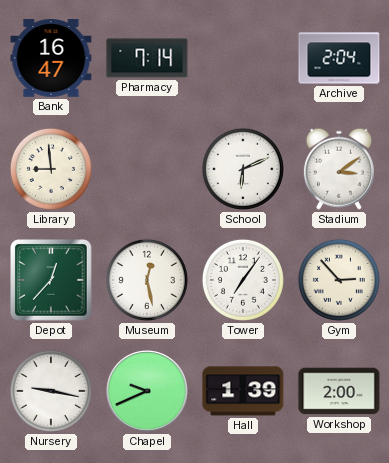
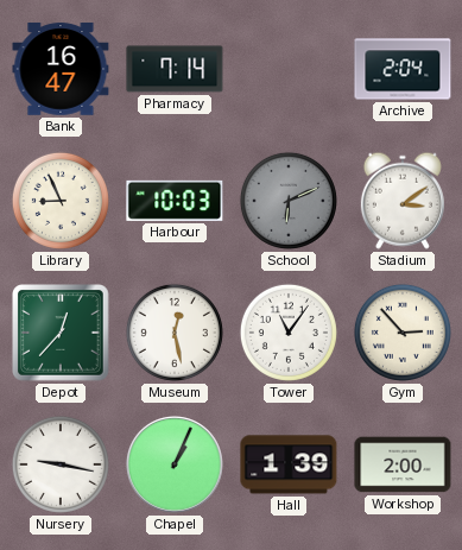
Library: 8:59 -> 8:56
Harbour: none -> 10:03
School dial: white -> grey
Tower: 7:06 -> 11:06
Chapel: 9:41 -> 1:04
